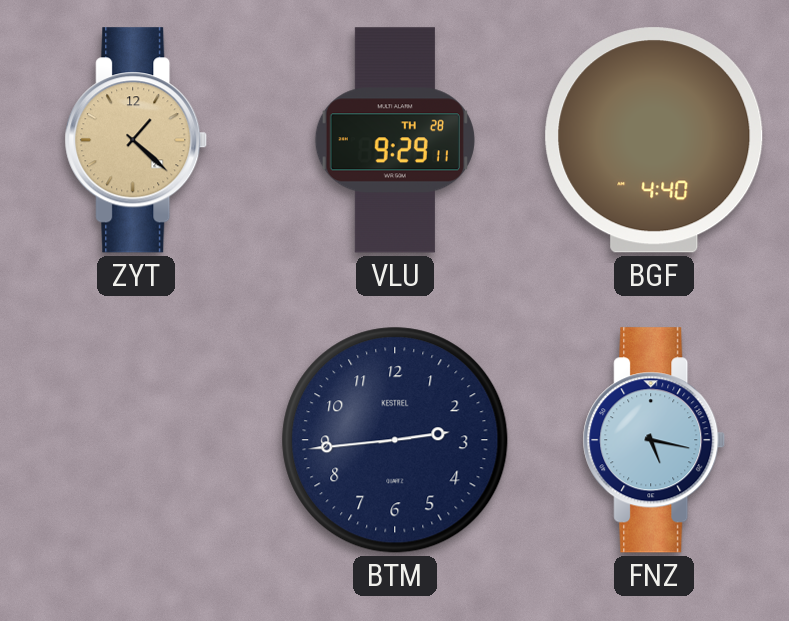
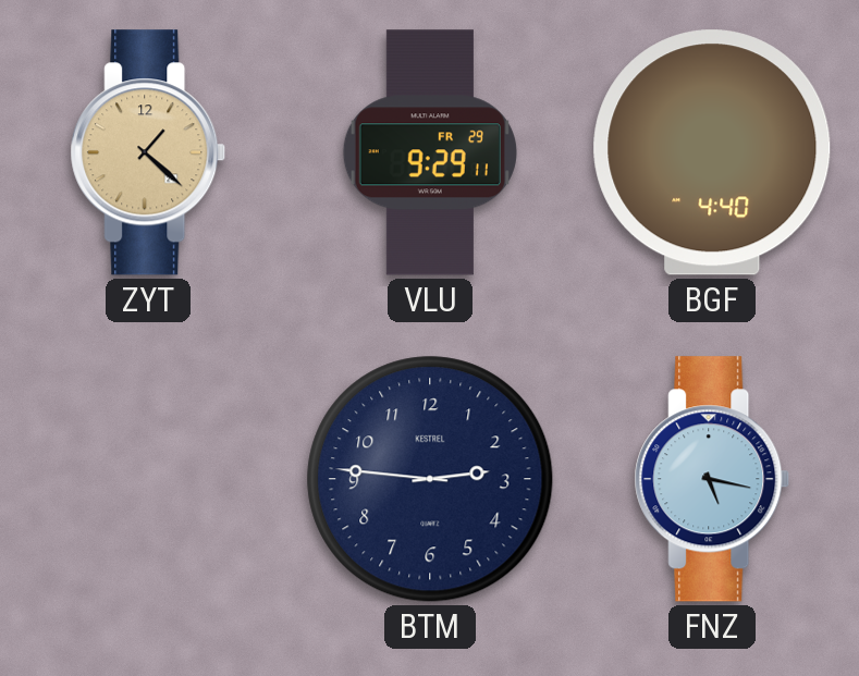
VLU date: TH 28 -> FR 29
BTM: 2:44 -> 2:46
